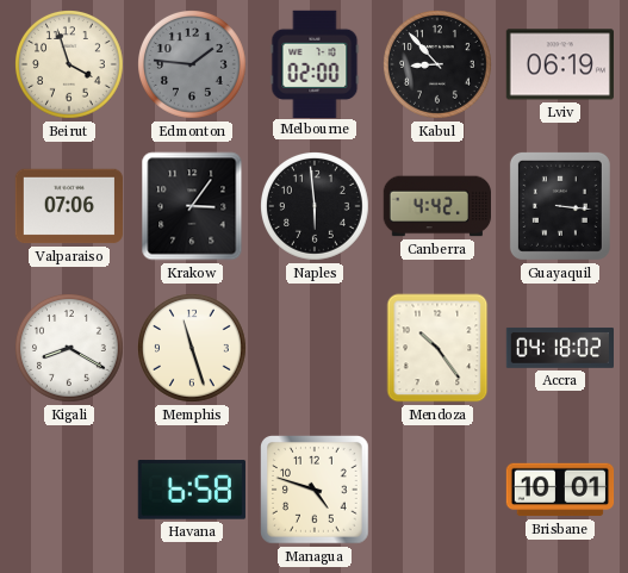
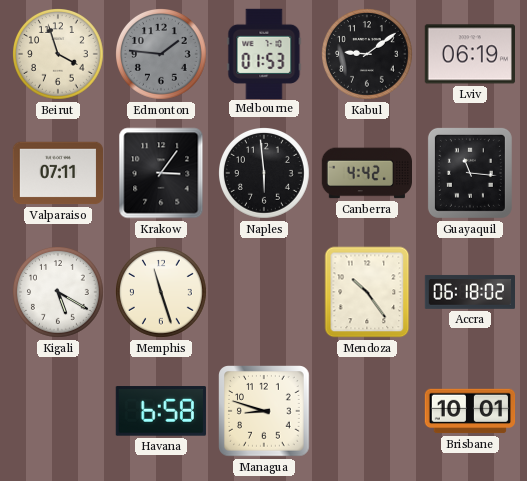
Melbourne: 02:00 -> 01:53
Kabul: 8:53 -> 9:09
Valparaiso: 07:06 -> 07:11
Guayaquil: 3:16 -> 11:16
Kigali: 8:20 -> 5:20
Accra: 04:18 -> 06:18
Managua: 4:48 -> 8:48
